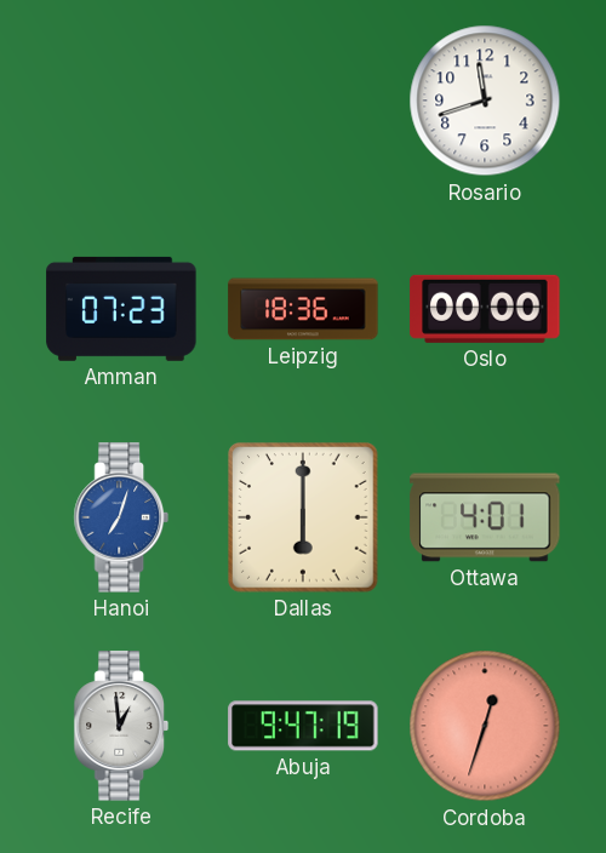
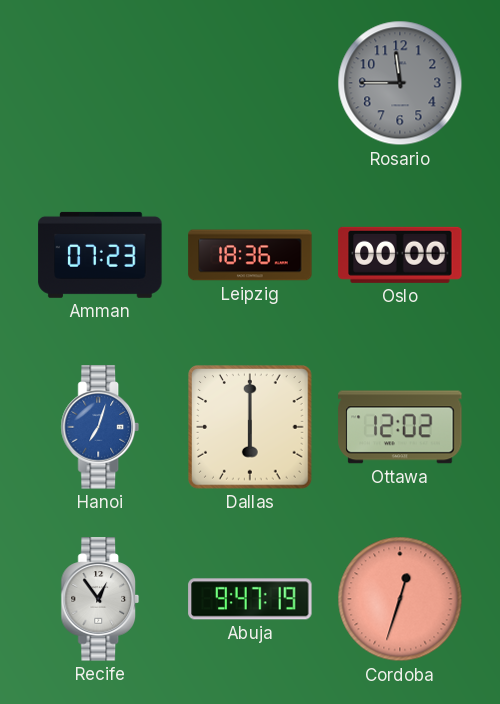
Rosario: 11:42 -> 11:45
Rosario dial: white -> grey
Ottawa: 4:01 -> 12:02
Recife: 12:59 -> 12:54
